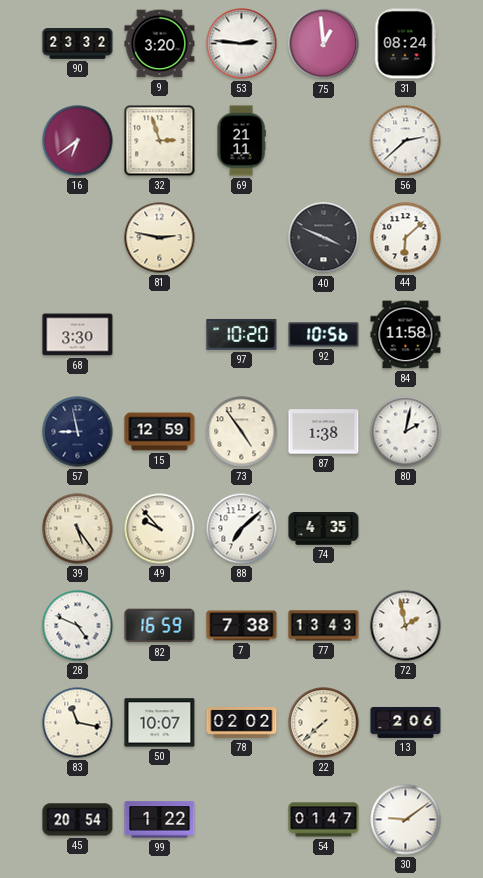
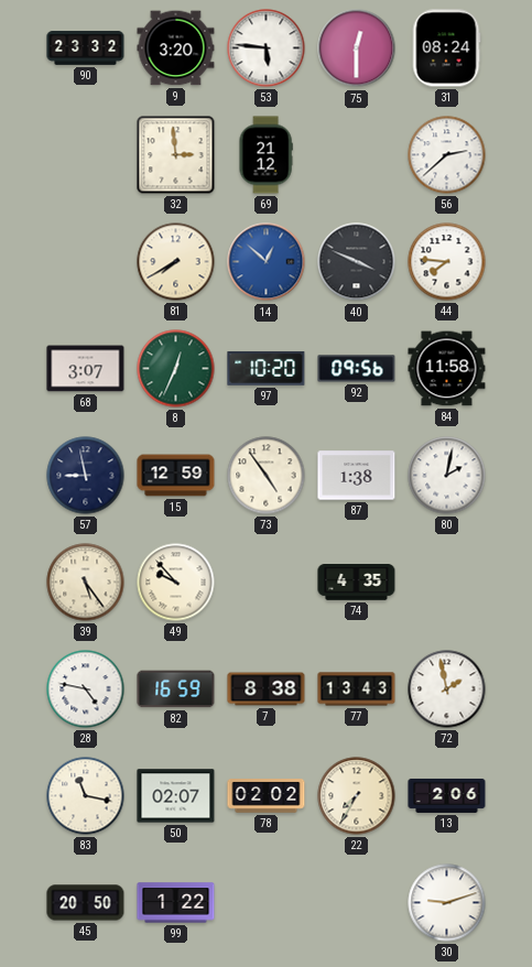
53: 2:46 -> 5:46
75: 12:59 -> 12:30
16: 6:39 -> none
32: 2:57 -> 2:59
69: 21:11 -> 21:12
81: 2:47 -> 7:40
14: none -> 12:52
44: 6:08 -> 7:46
68: 3:30 -> 3:07
8: none -> 12:34
92: 10:56 -> 09:56
88: 7:08 -> none
28: 4:49 -> 4:47
7: 7:38 -> 8:38
50: 10:07 -> 02:07
22: 7:38 -> 7:35
45: 20:54 -> 20:50
54: 01:47 -> none
30: 9:09 -> 9:12
